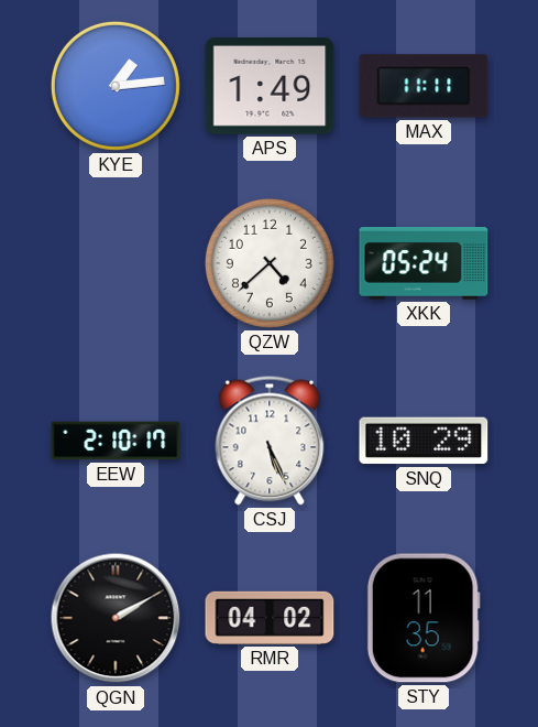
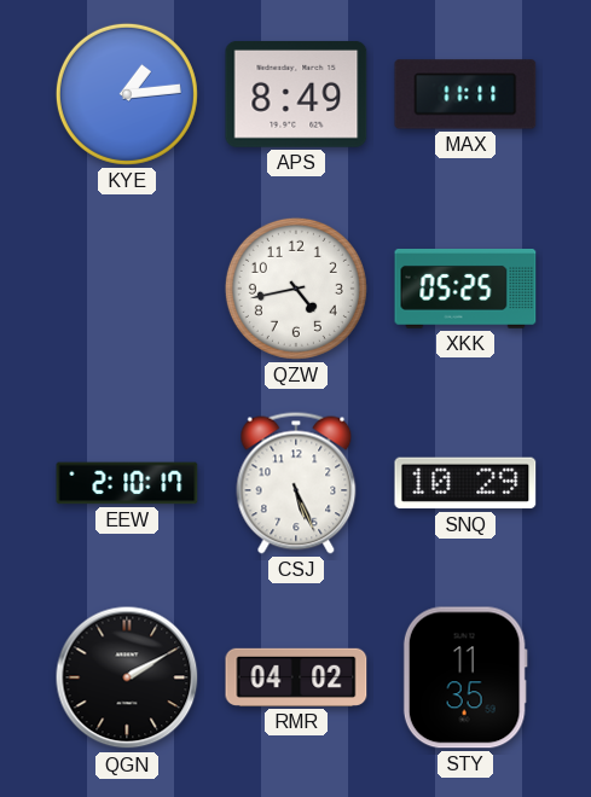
APS: 1:49 -> 8:49
QZW: 4:38 -> 4:43
XKK: 05:24 -> 05:25
